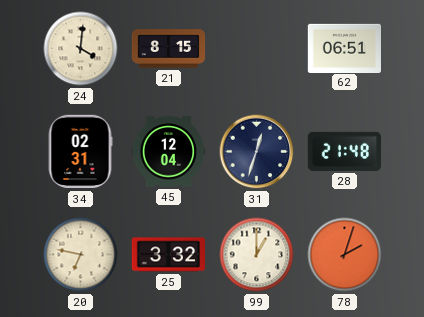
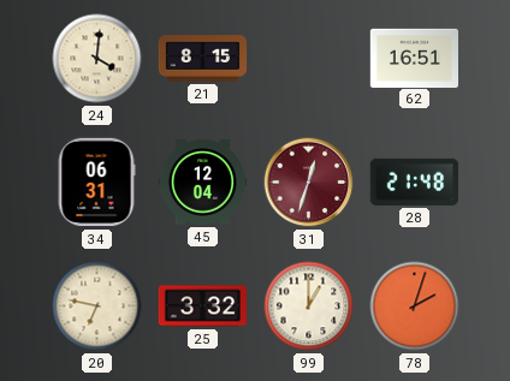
62: 06:51 -> 16:51
34: 02:31 -> 06:31
31 dial: navy -> burgundy
